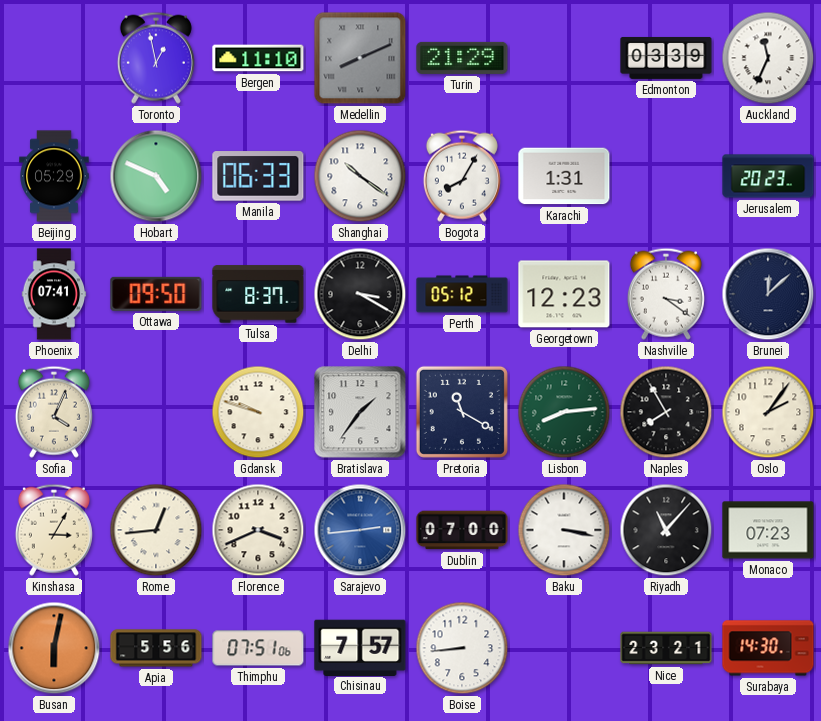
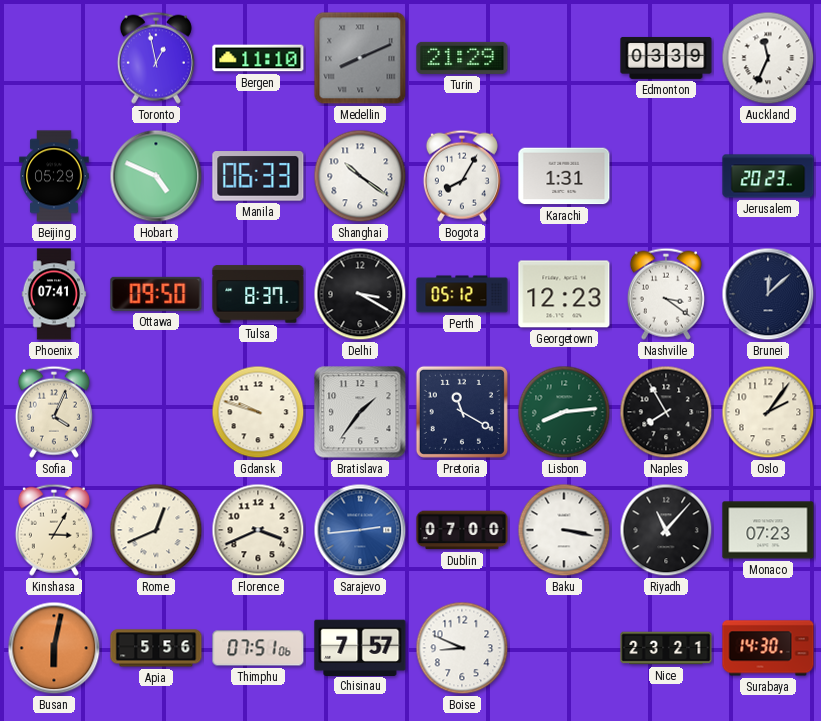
Rome: 12:44 -> 12:41
Boise: 8:44 -> 8:49
